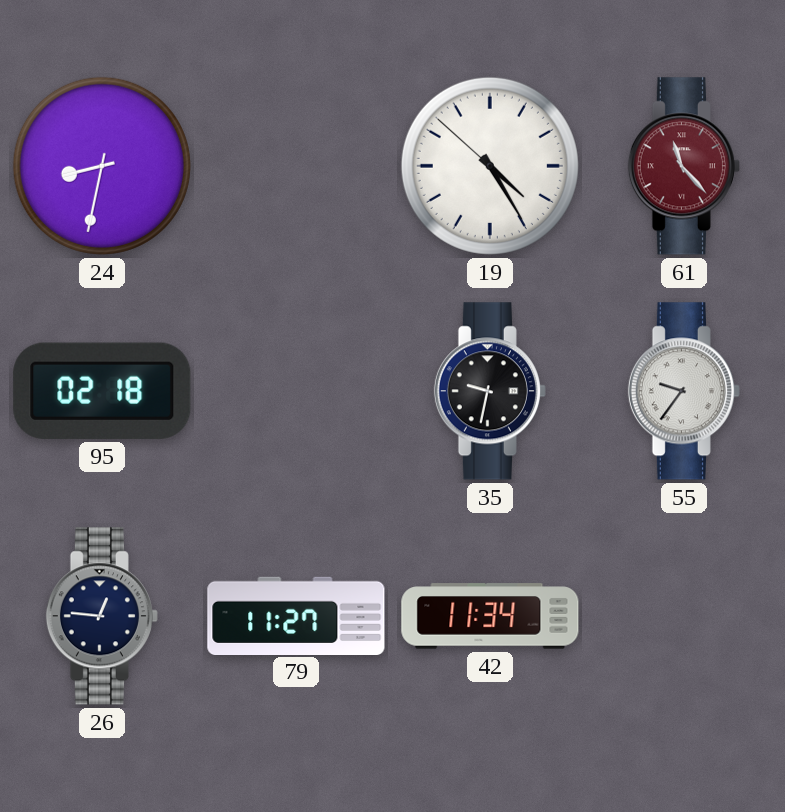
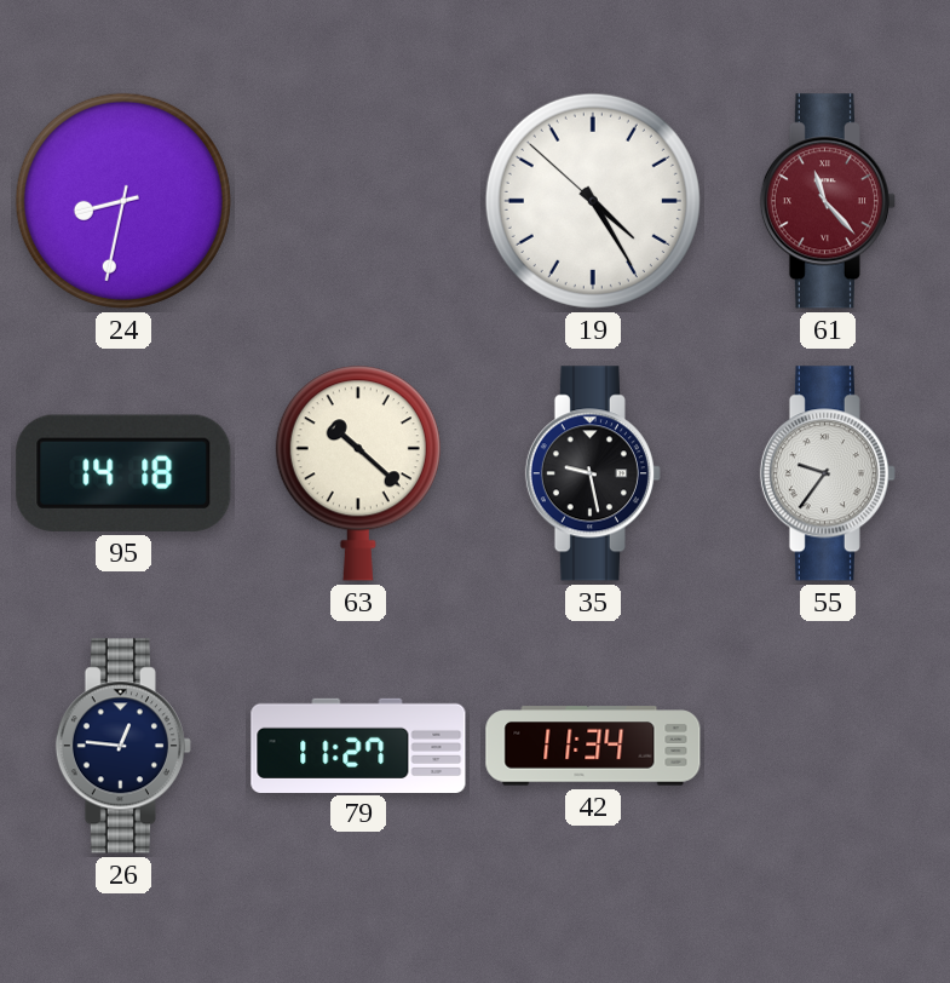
95: 02:18 -> 14:18
63: none -> 10:22
35: 9:32 -> 9:28
